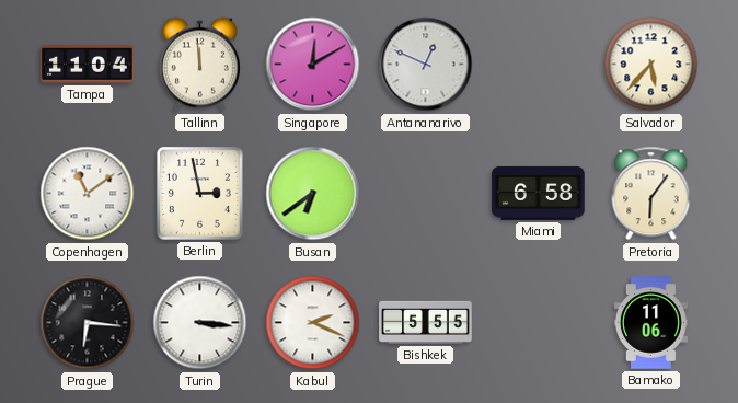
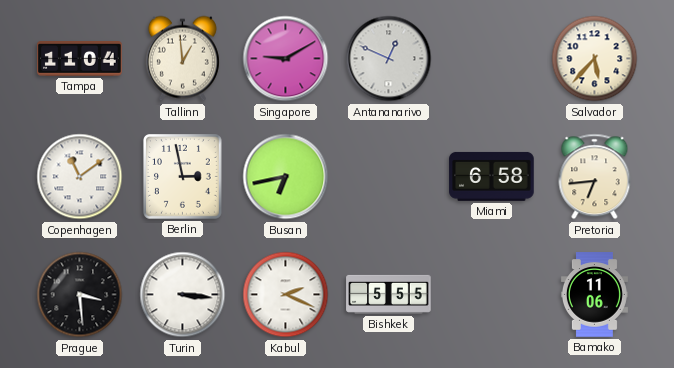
Tallinn: 11:59 -> 12:59
Singapore: 12:10 -> 9:10
Busan: 6:39 -> 6:43
Pretoria: 6:06 -> 6:44
Prague: 6:16 -> 3:29
